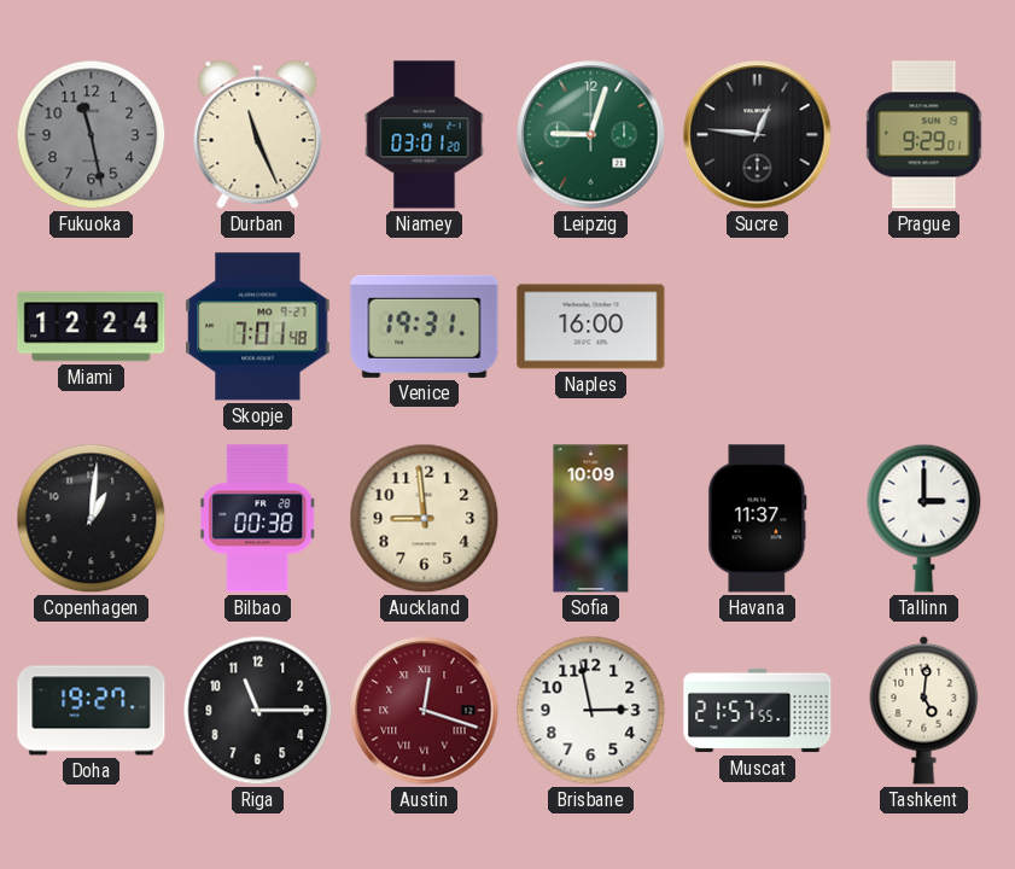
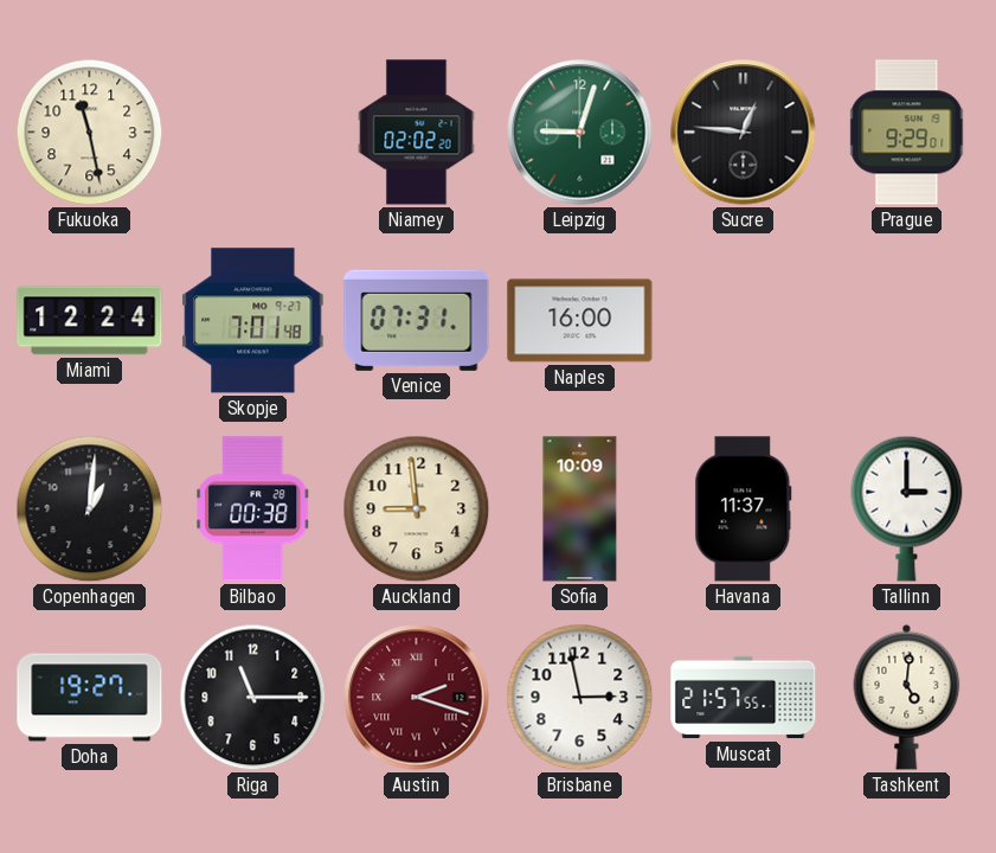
Fukuoka dial: grey -> cream
Durban: 11:26 -> none
Niamey: 03:01 -> 02:02
Venice: 19:31 -> 07:31
Austin: 12:18 -> 2:18
